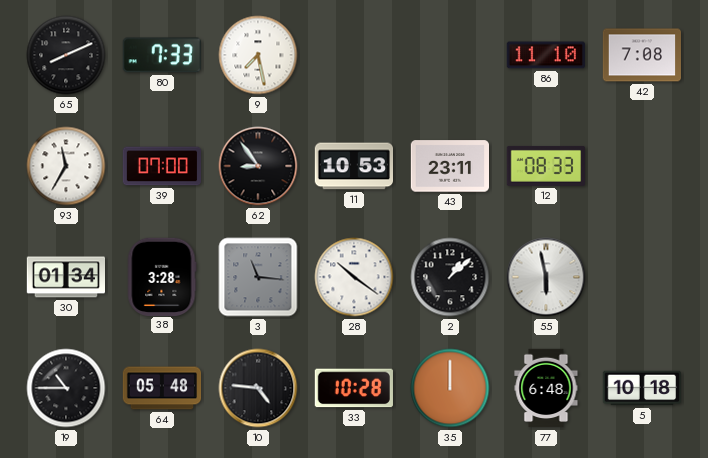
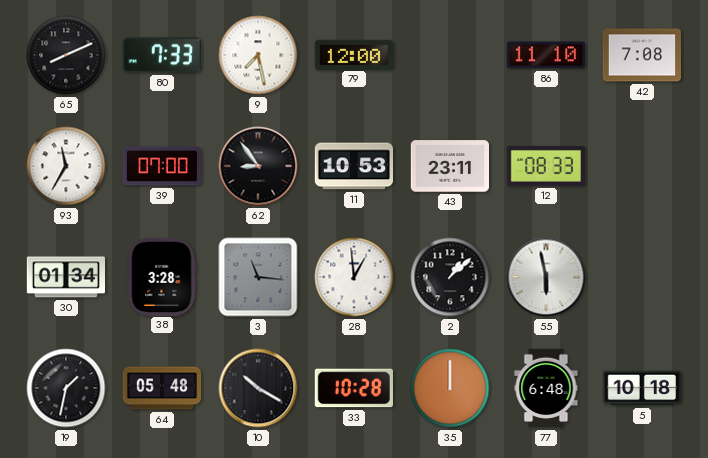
79: none -> 12:00
28: 10:21 -> 12:59
19: 10:45 -> 1:32
10: 4:46 -> 10:20
